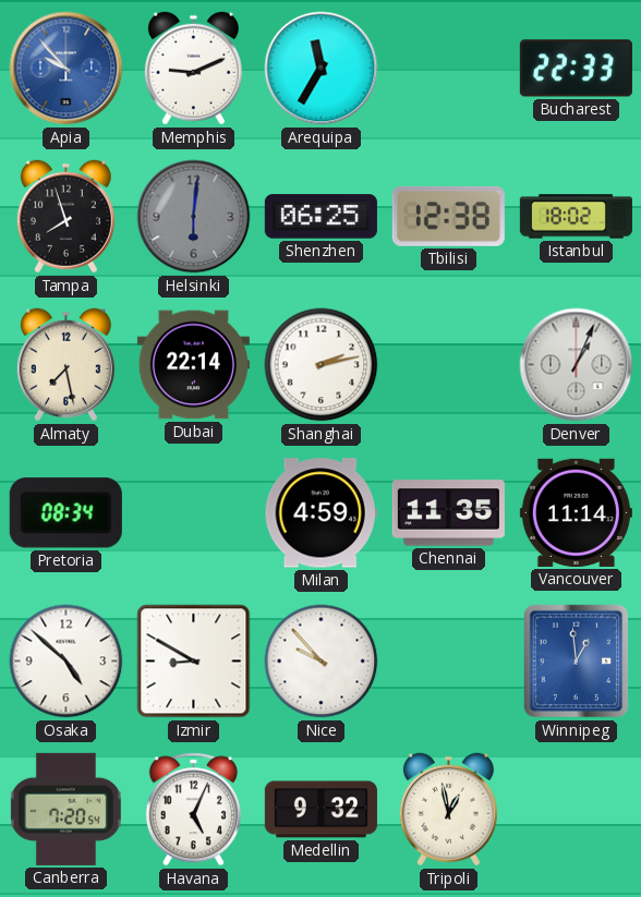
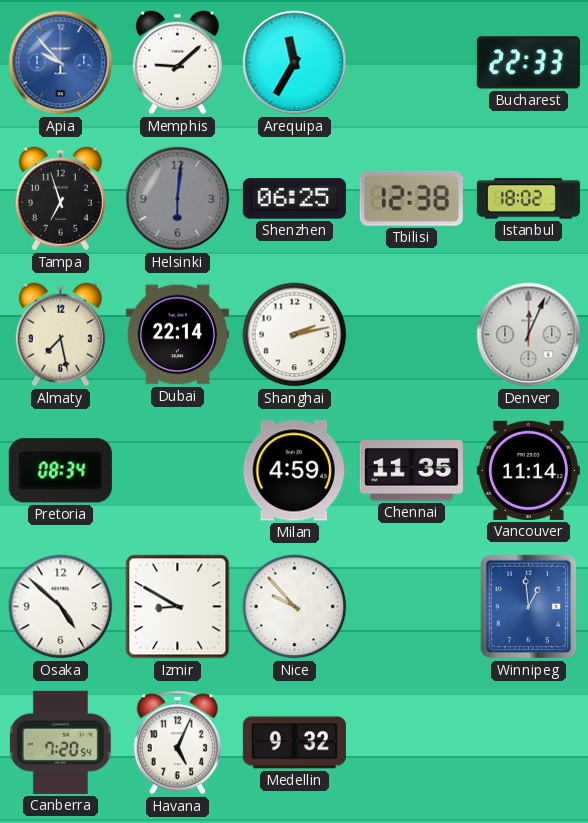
Memphis: 9:11 -> 9:08
Tampa: 7:57 -> 6:57
Denver: 1:04 -> 12:04
Tripoli: 12:58 -> none
